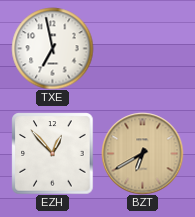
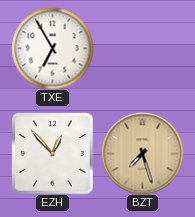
TXE: 6:58 -> 6:55
BZT: 6:40 -> 7:27
